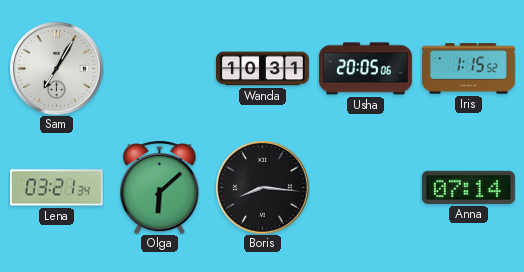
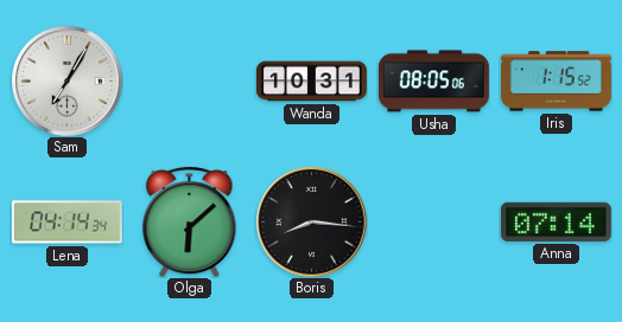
Usha: 20:05 -> 08:05
Lena: 03:21 -> 04:14
